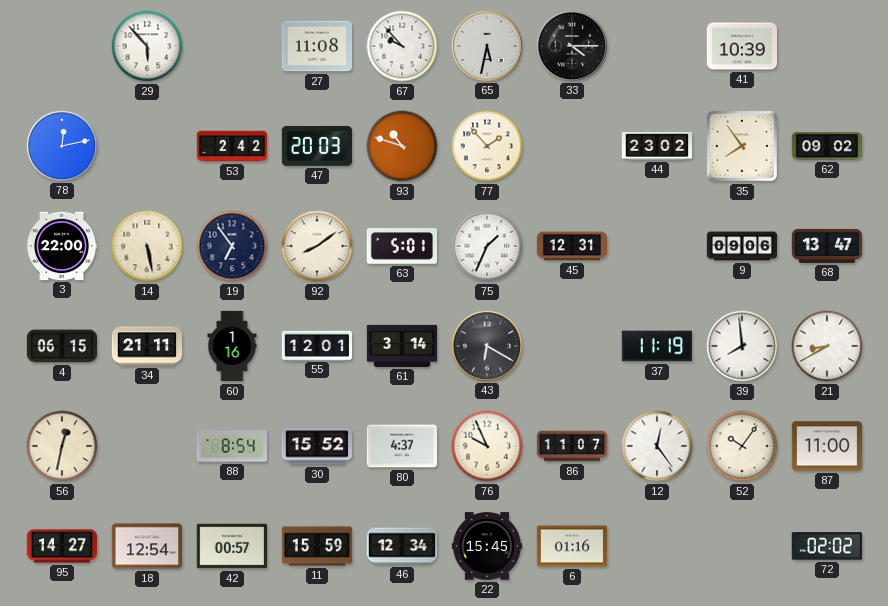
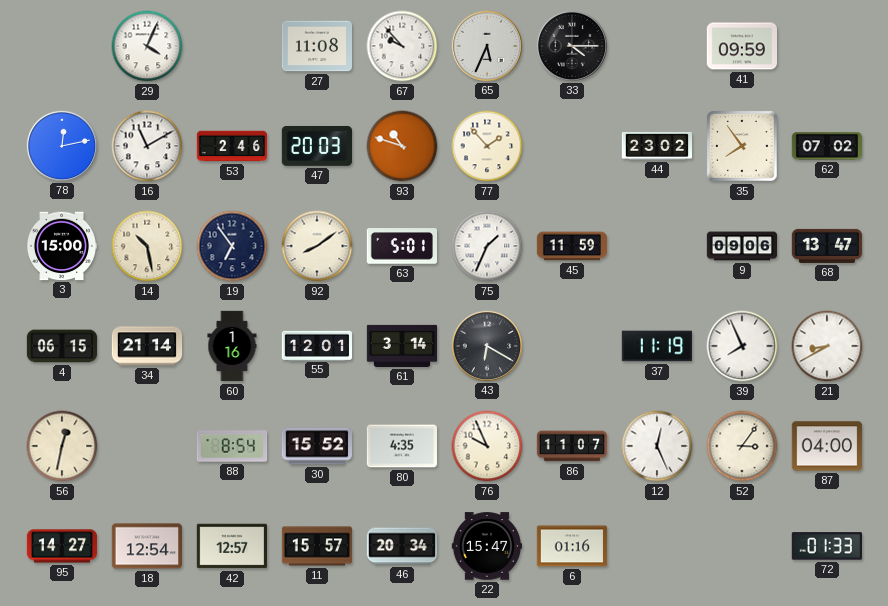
29: 5:53 -> 4:04
65: 5:32 -> 5:34
41: 10:39 -> 09:59
16: none -> 11:10
53: 2:42 -> 2:46
62: 09:02 -> 07:02
3: 22:00 -> 15:00
14: 5:28 -> 10:28
45: 12:31 -> 11:59
34: 21:11 -> 21:14
39: 7:59 -> 7:56
80: 4:37 -> 4:35
12: 12:24 -> 12:26
52: 10:06 -> 3:06
87: 11:00 -> 04:00
42: 00:57 -> 12:57
11: 15:59 -> 15:57
46: 12:34 -> 20:34
22: 15:45 -> 15:47
72: 02:02 -> 01:33
